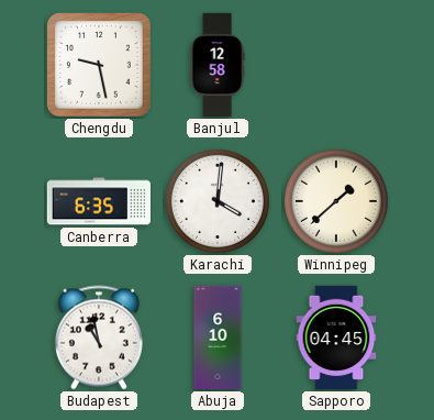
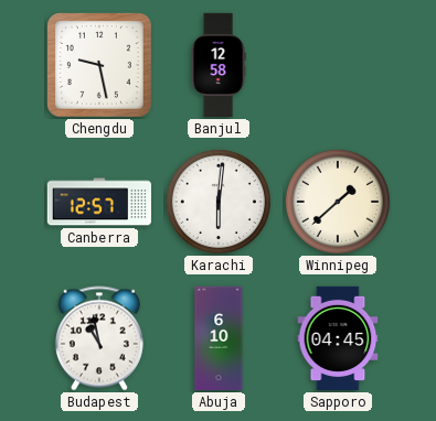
Canberra: 6:35 -> 12:57
Karachi: 4:01 -> 6:01
